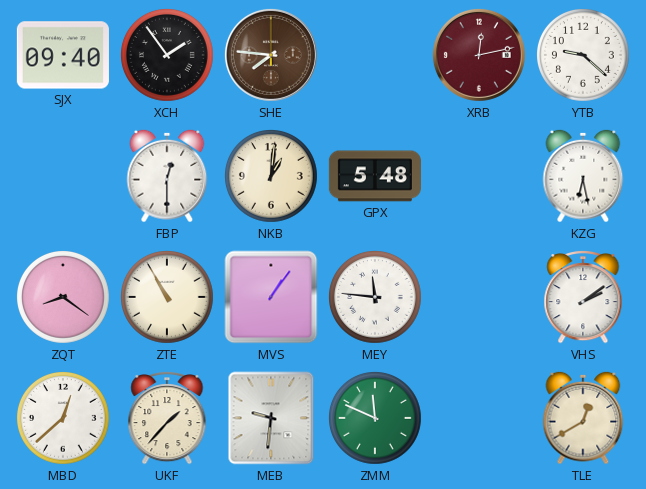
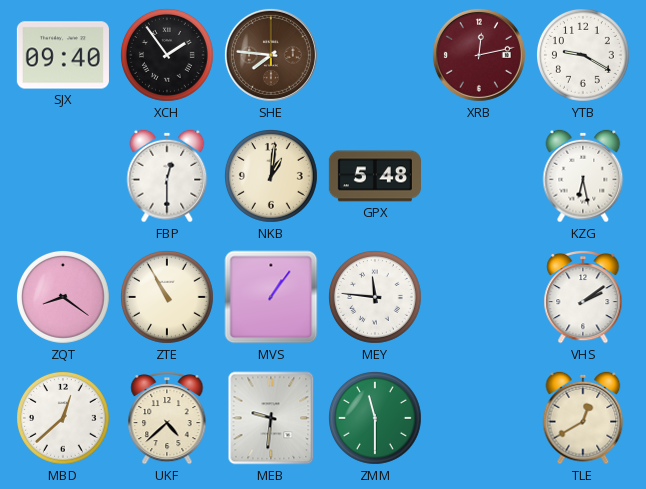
YTB: 9:22 -> 9:20
UKF: 1:37 -> 4:38
ZMM: 11:49 -> 11:30
